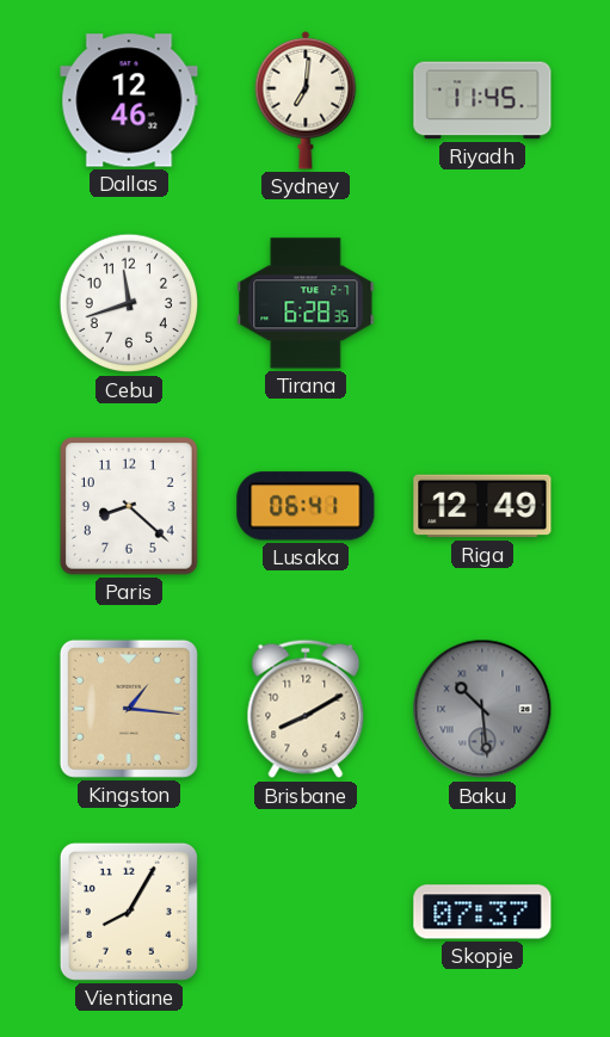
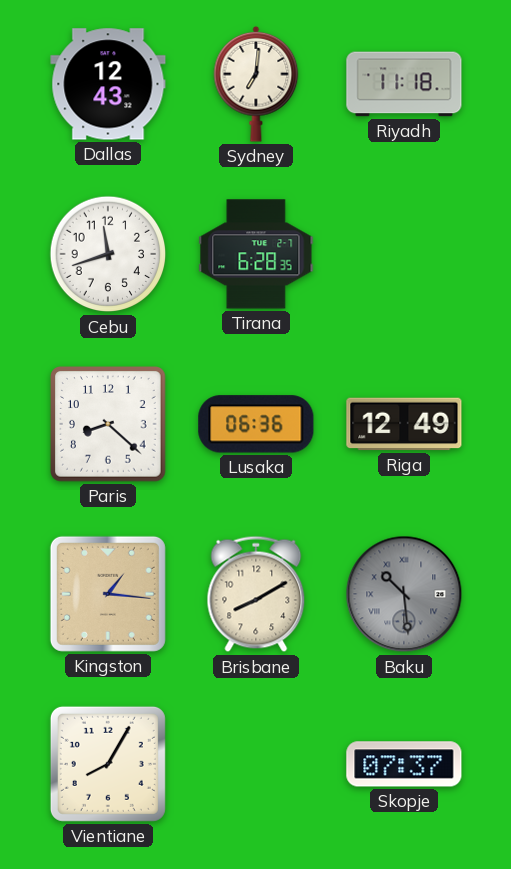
Dallas: 12:46 -> 12:43
Riyadh: 11:45 -> 11:18
Lusaka: 06:41 -> 06:36
